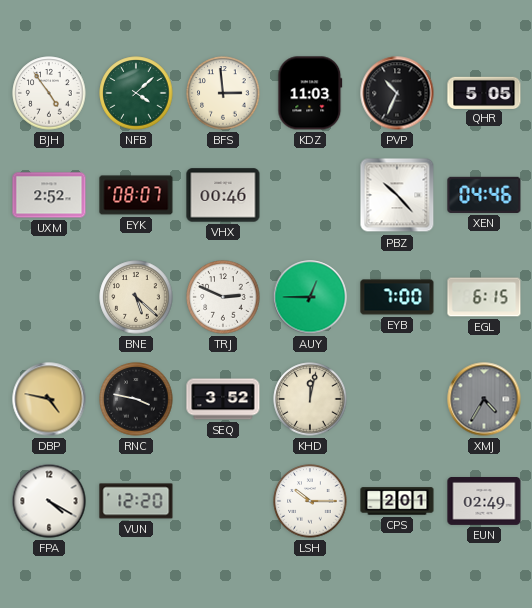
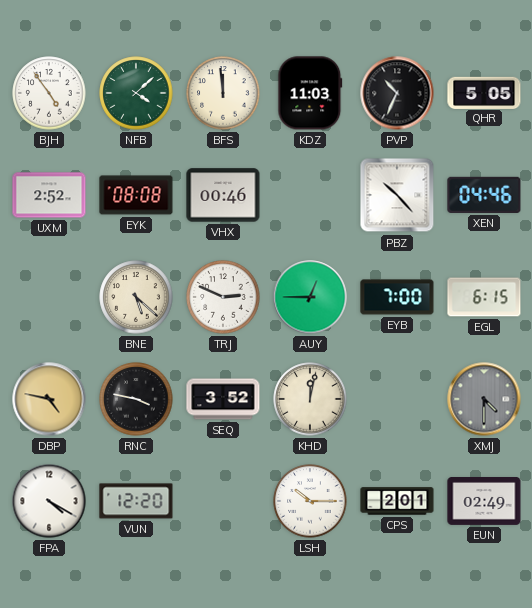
BFS: 2:59 -> 11:59
EYK: 08:07 -> 08:08
XMJ: 4:35 -> 4:30
